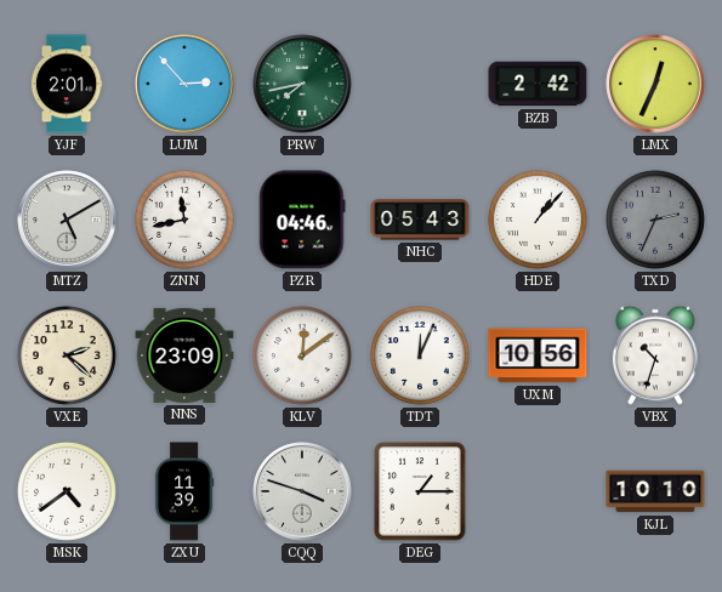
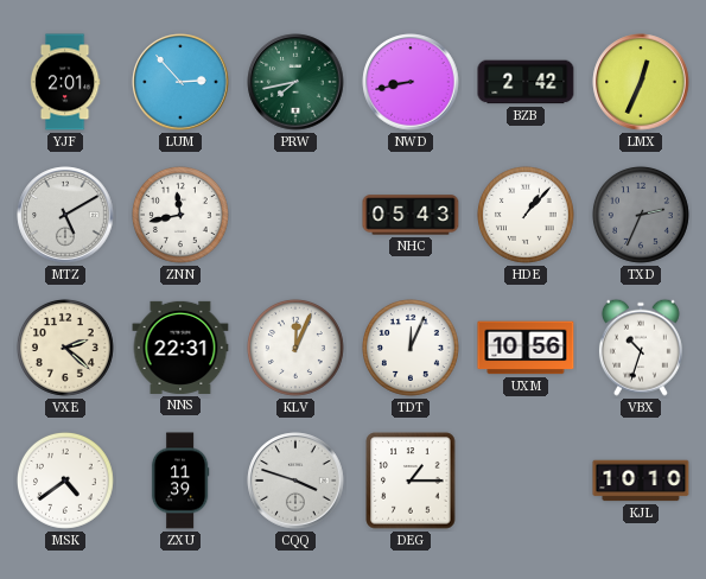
NWD: none -> 8:43
PZR: 04:46 -> none
NNS: 23:09 -> 22:31
KLV: 12:09 -> 12:04
